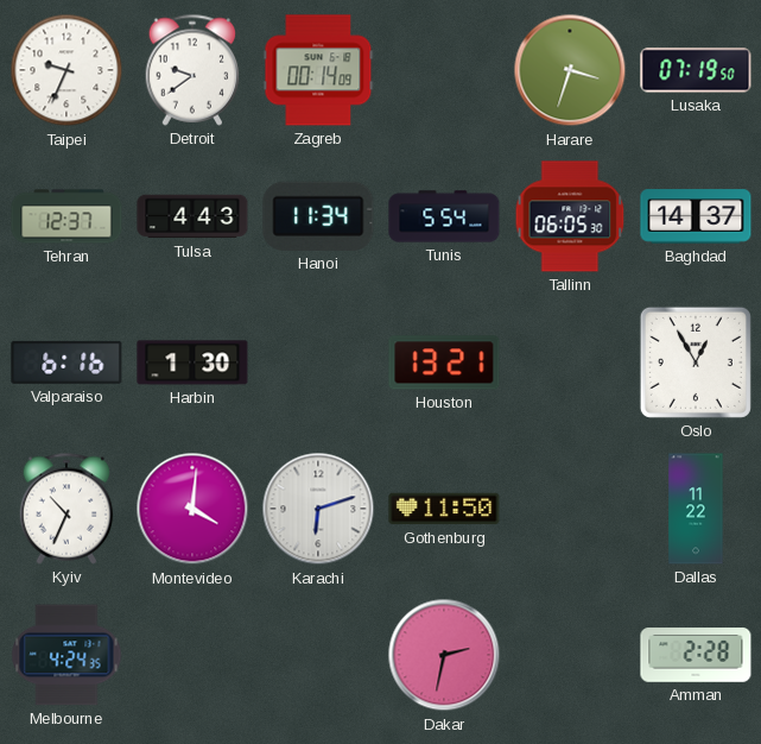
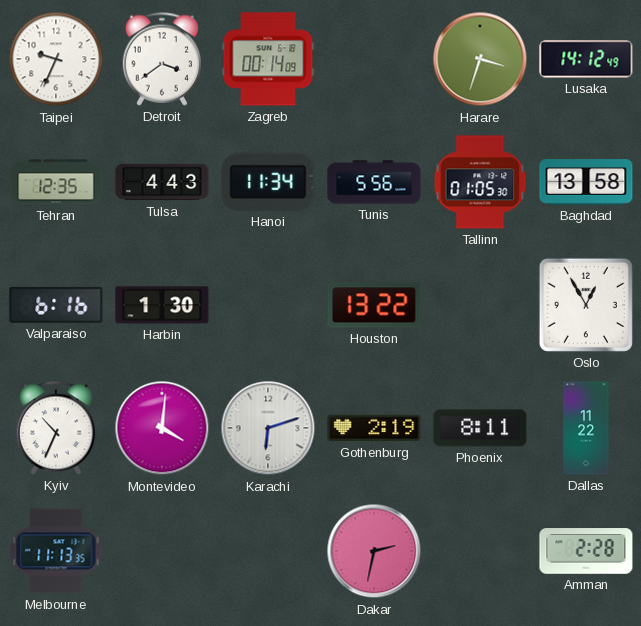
Detroit: 9:39 -> 3:39
Lusaka: 07:19 -> 14:12
Tehran: 12:37 -> 12:35
Tunis: 5:54 -> 5:56
Tallinn: 06:05 -> 01:05
Baghdad: 14:37 -> 13:58
Houston: 13:21 -> 13:22
Gothenburg: 11:50 -> 2:19
Phoenix: none -> 8:11
Melbourne: 4:24 -> 11:13
